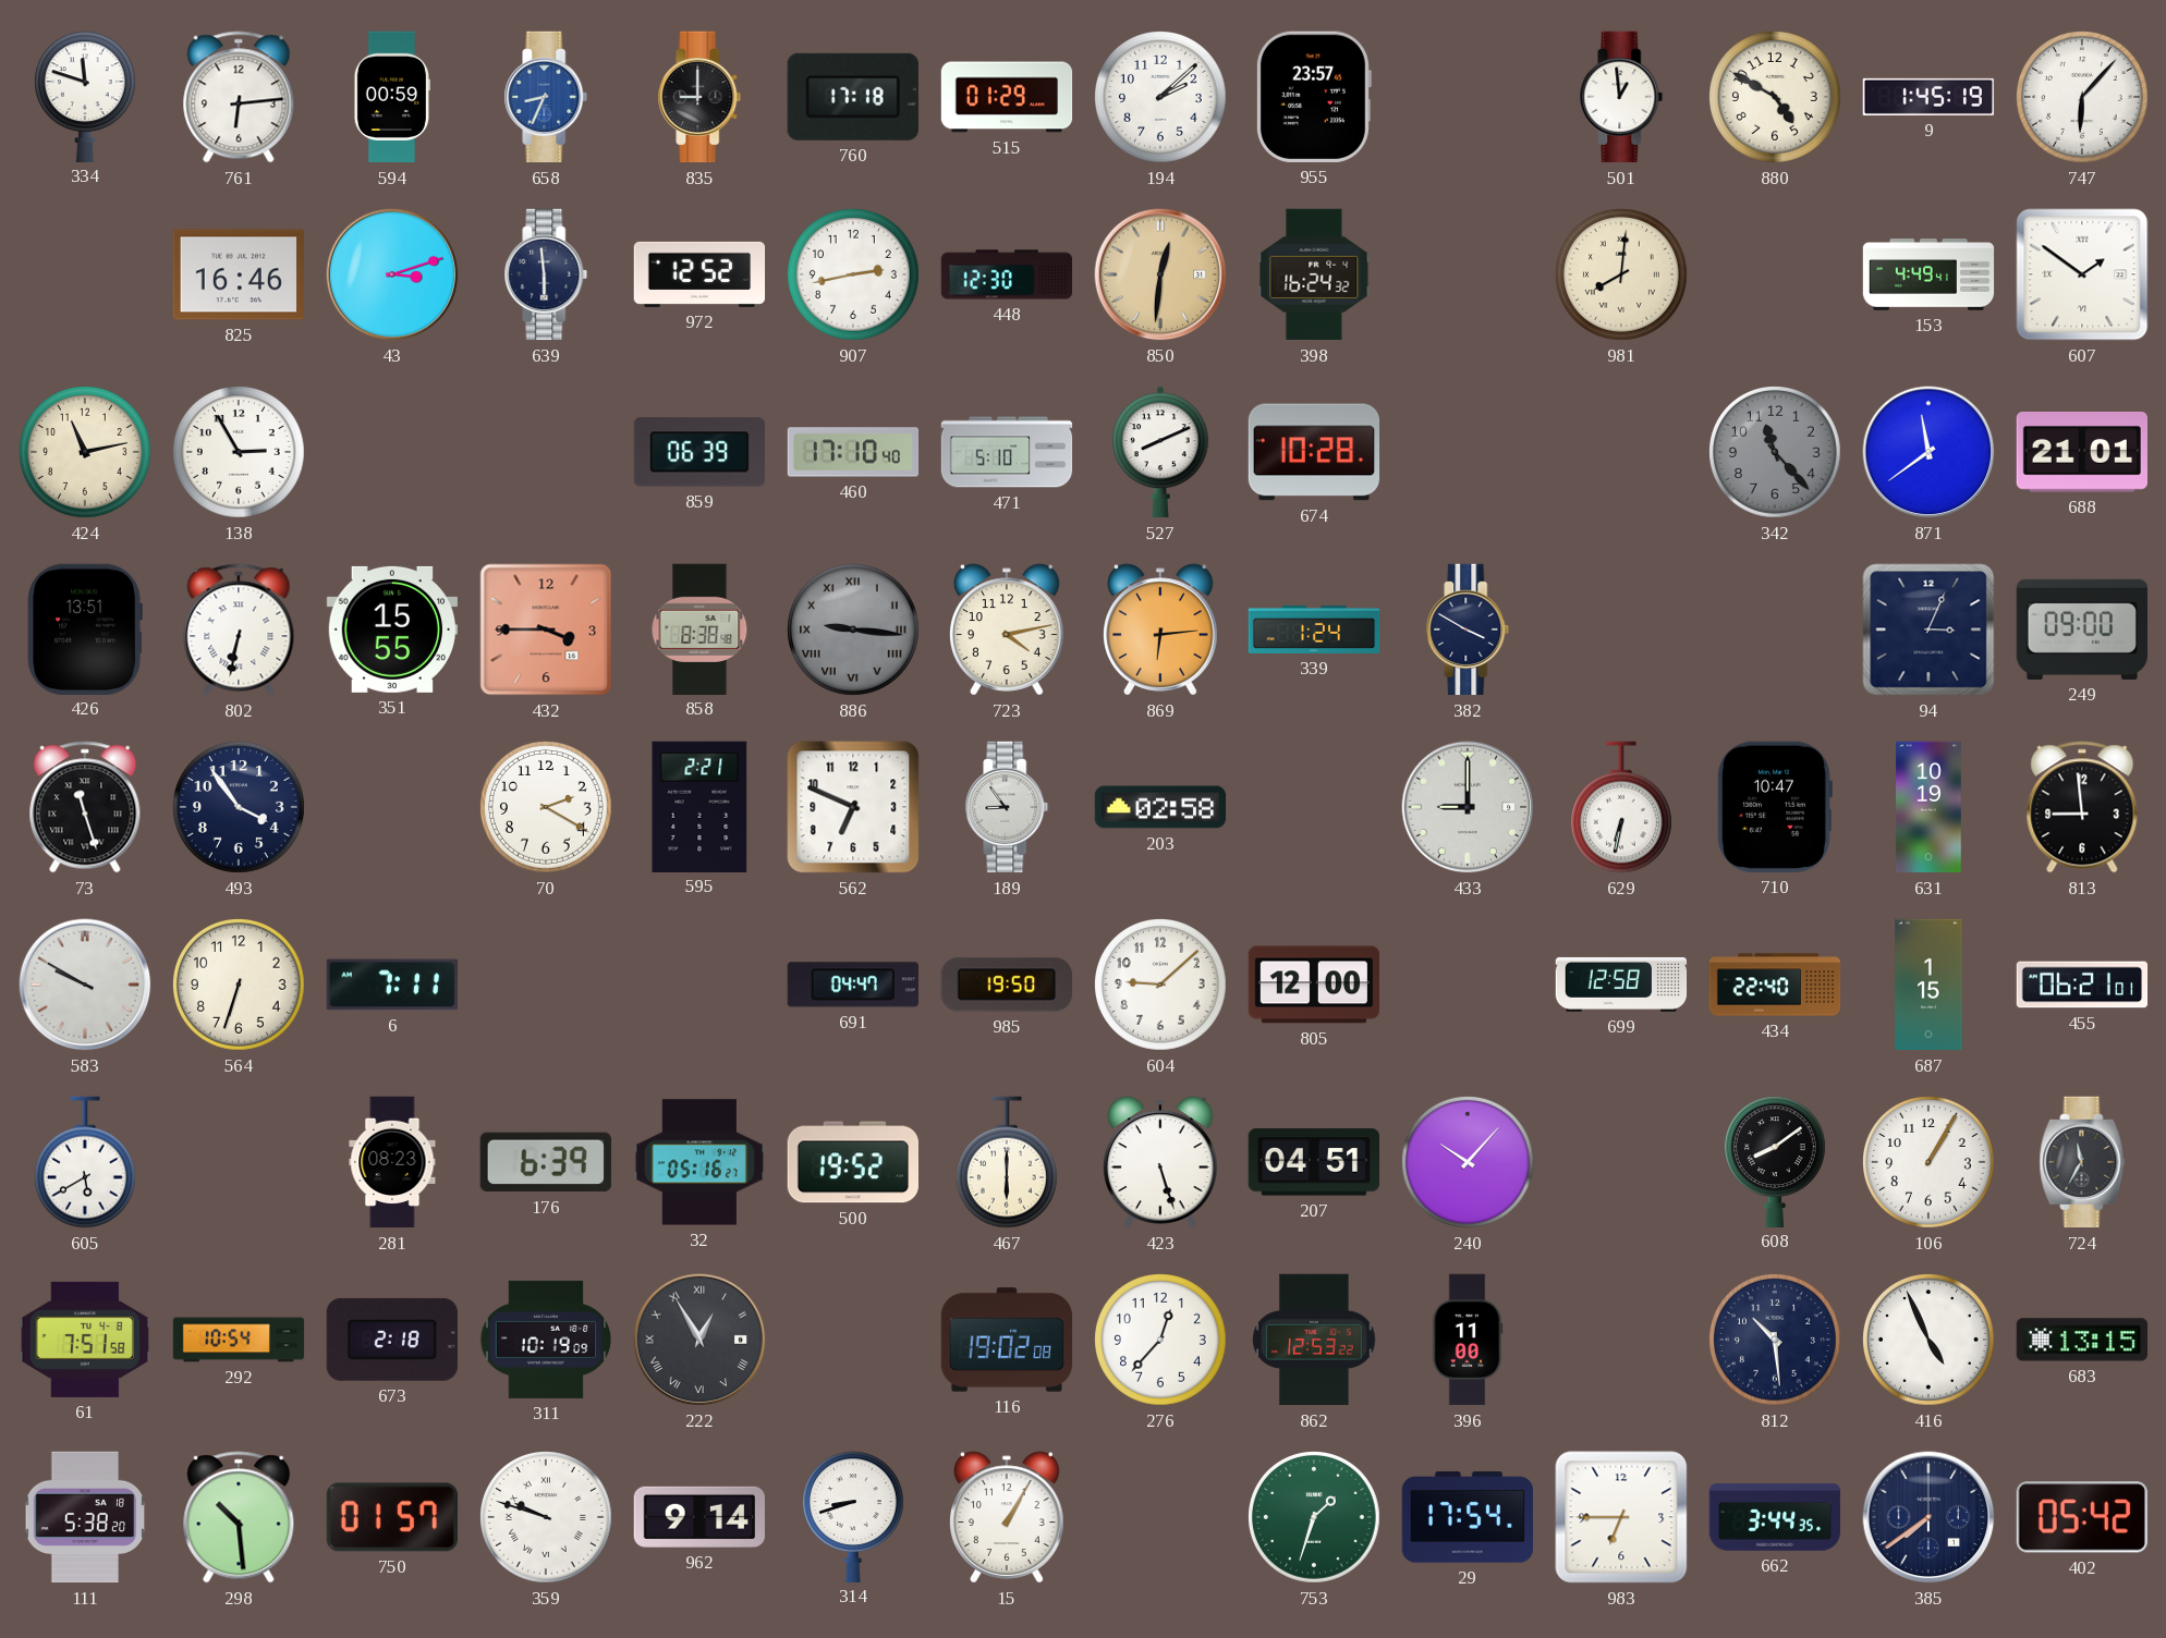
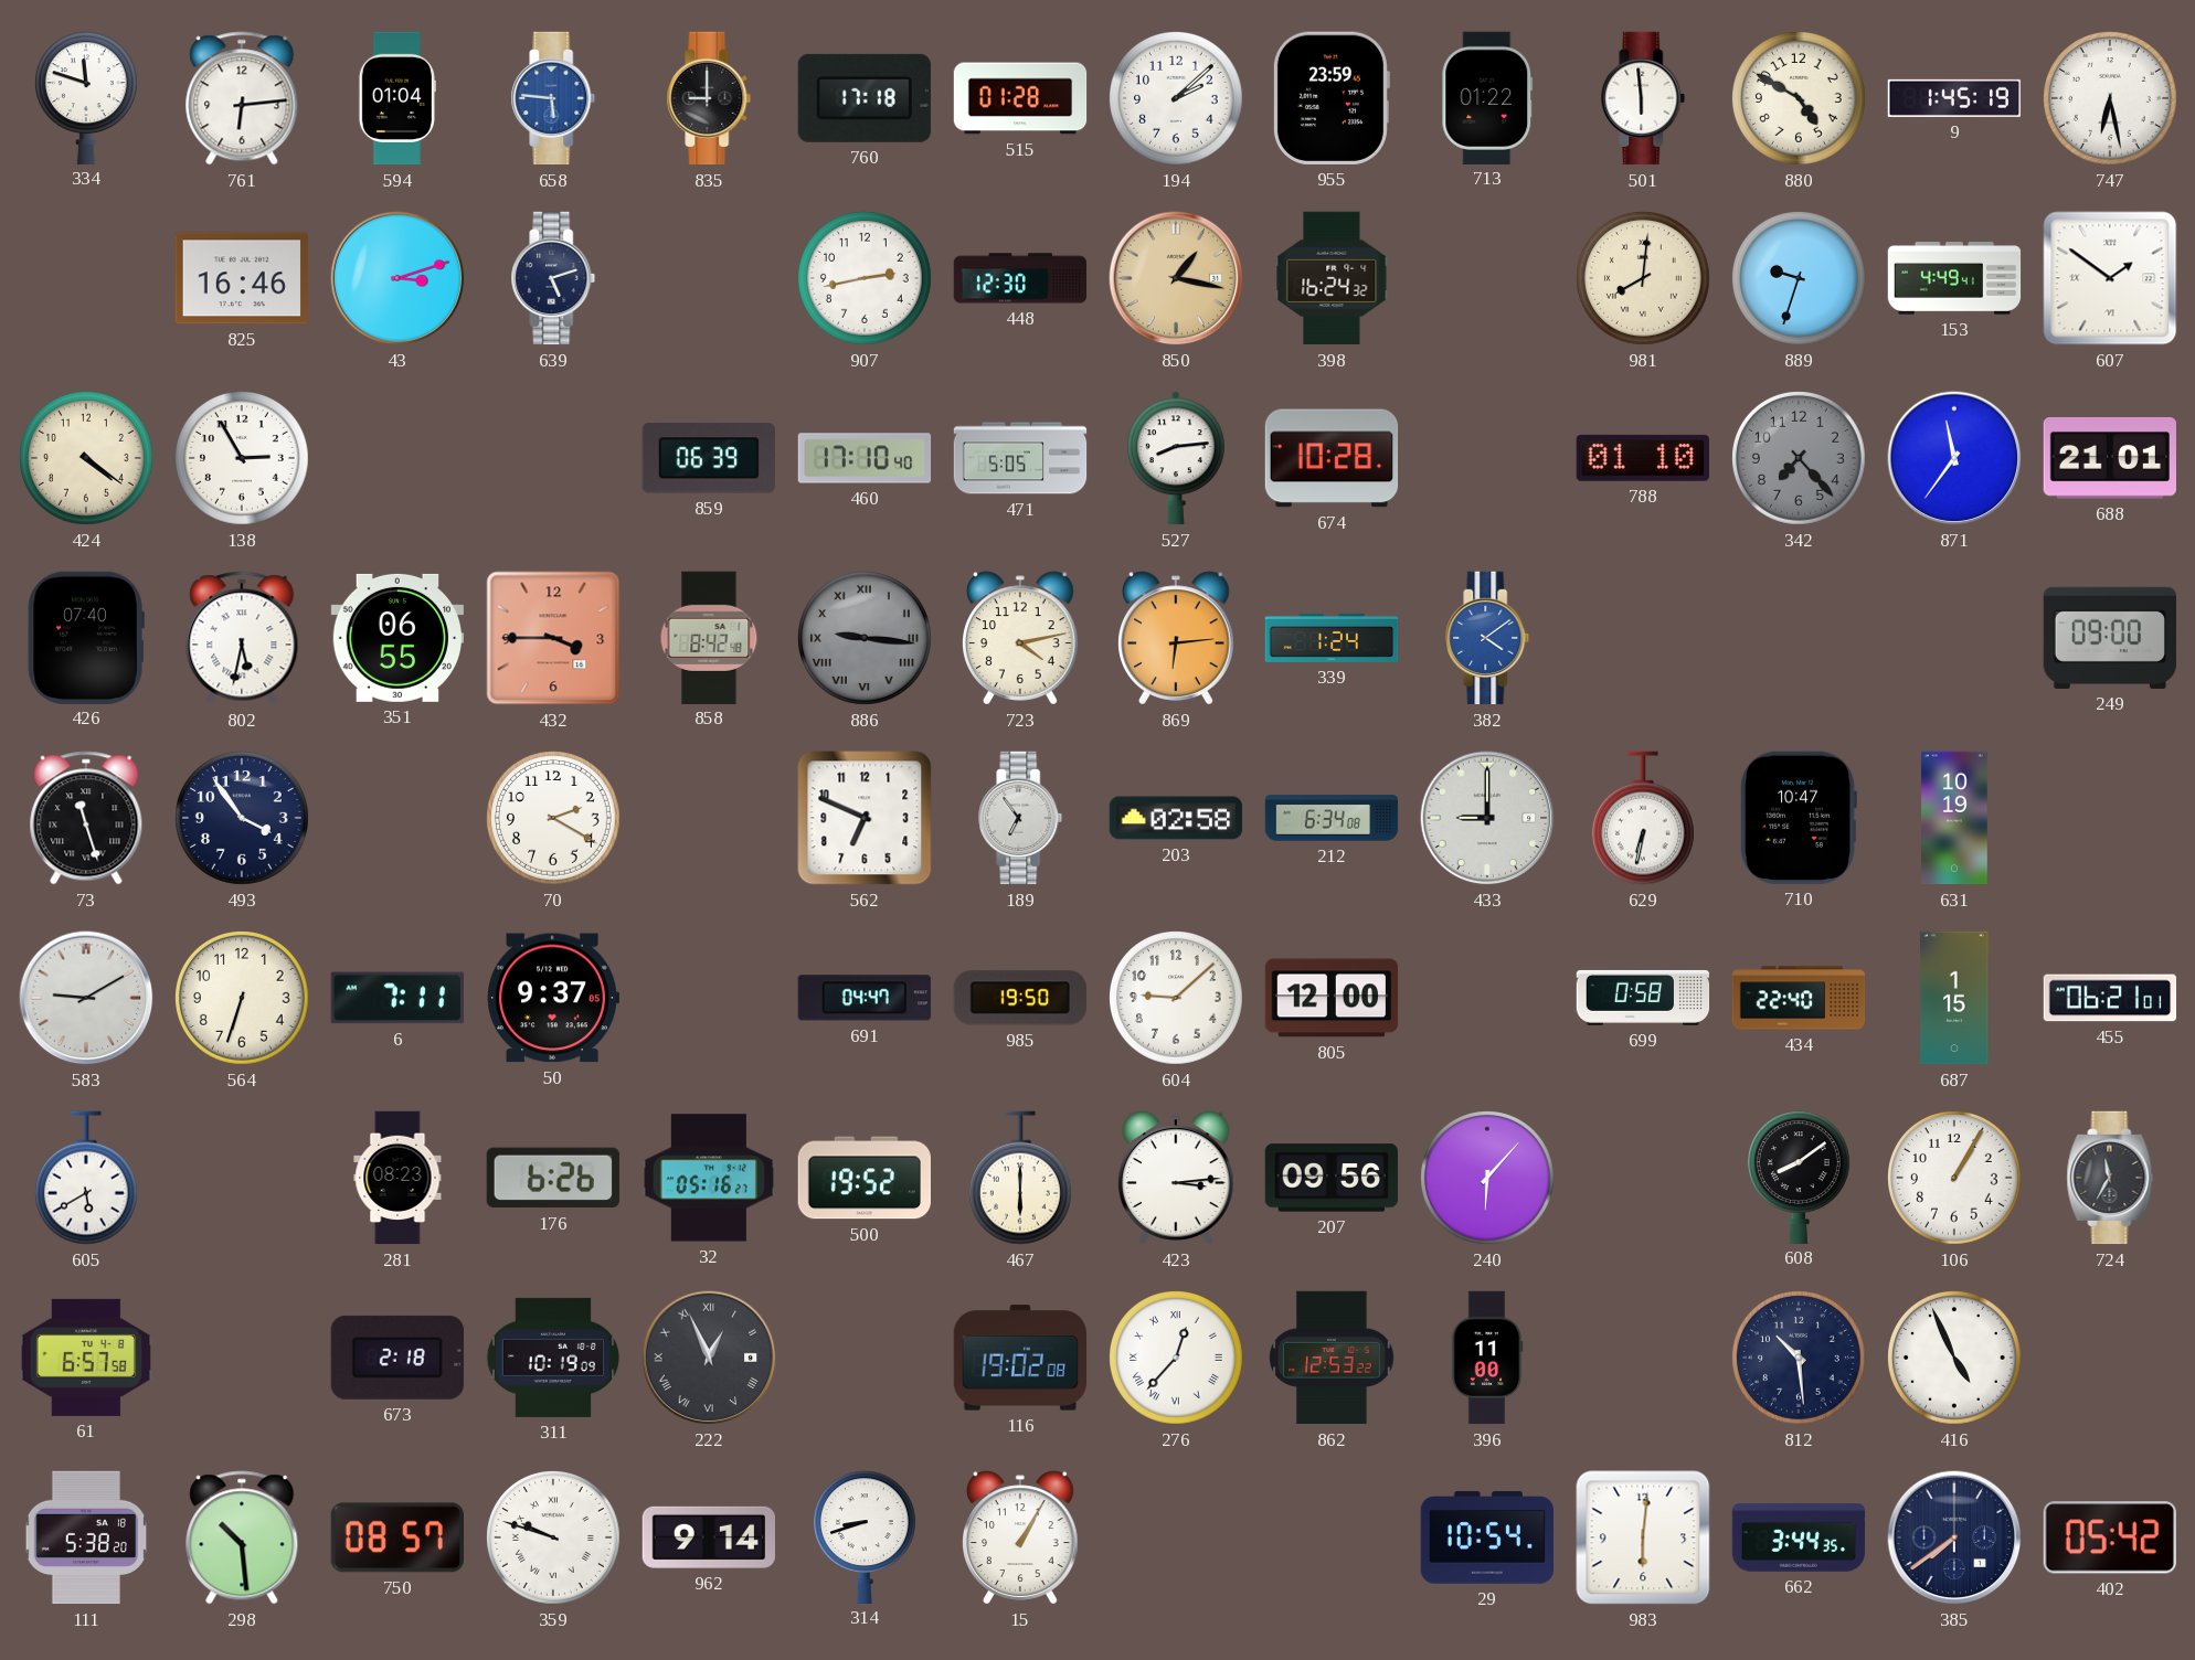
594: 00:59 -> 01:04
658: 8:34 -> 5:46
515: 01:29 -> 01:28
955: 23:57 -> 23:59
713: none -> 01:22
501: 12:59 -> 5:59
747: 6:07 -> 6:28
639: 5:59 -> 5:12
972: 12:52 -> none
850: 12:31 -> 1:17
889: none -> 9:33
424: 11:13 -> 4:21
471: 5:10 -> 5:05
527: 8:11 -> 8:14
788: none -> 01:10
342: 11:23 -> 7:23
871: 11:39 -> 11:36
426: 13:51 -> 07:40
802: 6:32 -> 5:32
351: 15:55 -> 06:55
858: 8:38 -> 8:42
382: 3:50 -> 4:09
382 dial: navy -> blue
94: 3:04 -> none
595: 2:21 -> none
189: 8:54 -> 6:54
212: none -> 6:34
813: 8:59 -> none
583: 9:50 -> 9:10
50: none -> 9:37
699: 12:58 -> 0:58
176: 6:39 -> 6:26
423: 5:27 -> 3:14
207: 04:51 -> 09:56
240: 10:07 -> 6:07
61: 7:51 -> 6:57
292: 10:54 -> none
222: 12:55 -> 12:56
276 numerals: Arabic -> Roman
683: 13:15 -> none
750: 01:57 -> 08:57
753: 1:33 -> none
29: 17:54 -> 10:54
983: 6:45 -> 6:01
